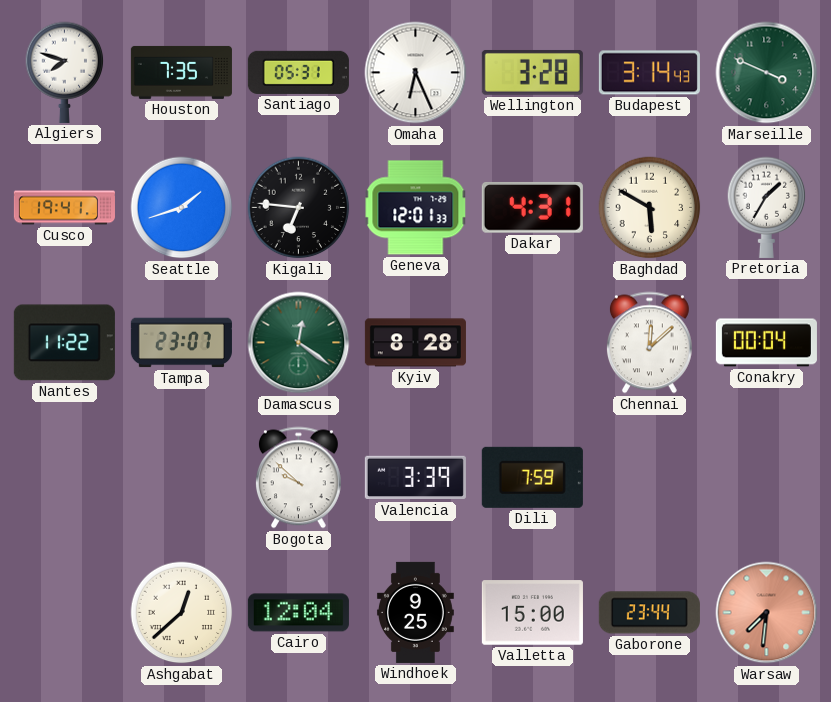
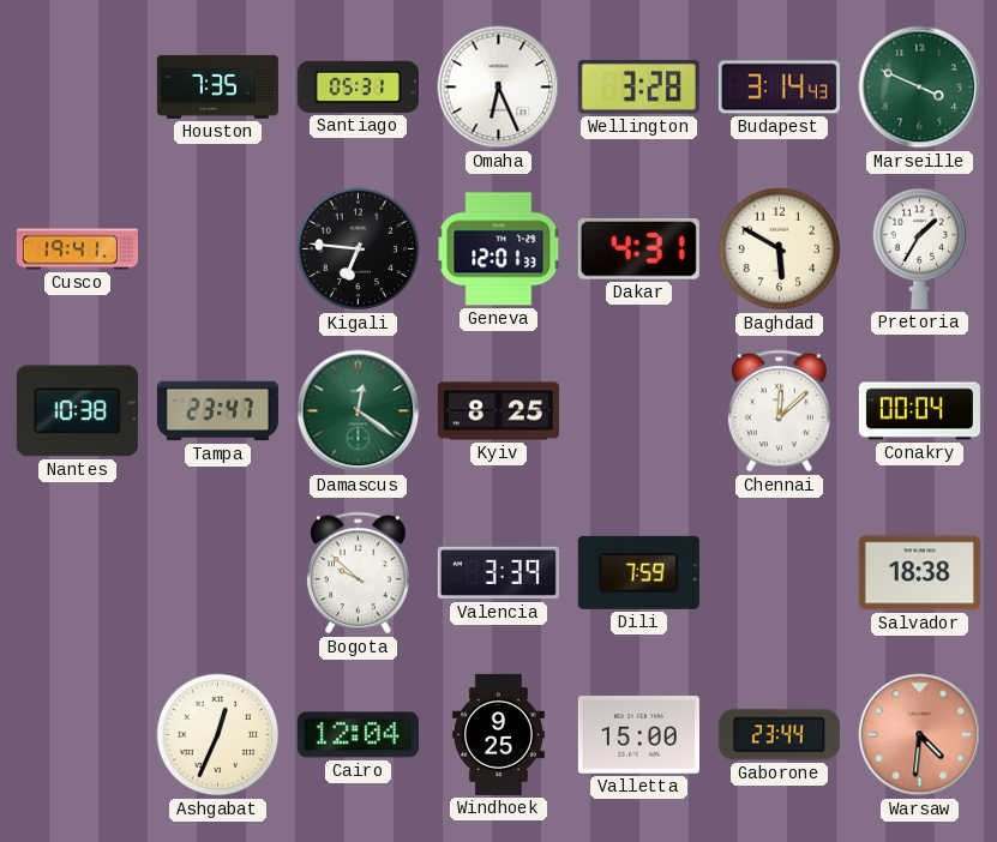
Algiers: 7:48 -> none
Seattle: 1:42 -> none
Nantes: 11:22 -> 10:38
Tampa: 23:07 -> 23:47
Kyiv: 8:28 -> 8:25
Salvador: none -> 18:38
Ashgabat: 12:38 -> 12:34
Warsaw: 7:31 -> 4:31
